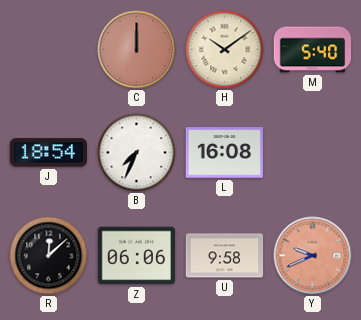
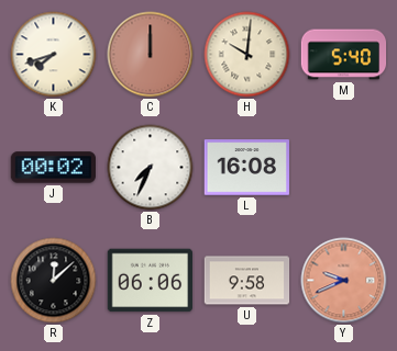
K: none -> 7:42
H: 10:09 -> 10:01
J: 18:54 -> 00:02
